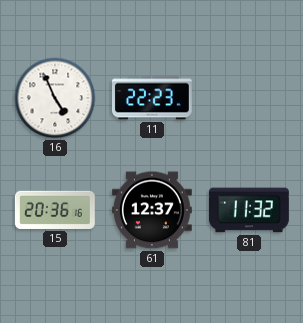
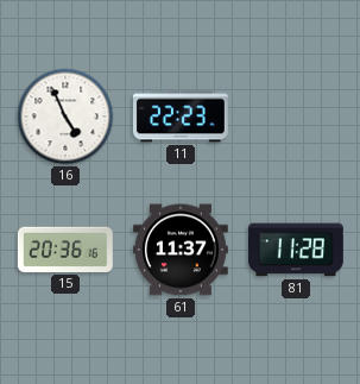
61: 12:37 -> 11:37
81: 11:32 -> 11:28
